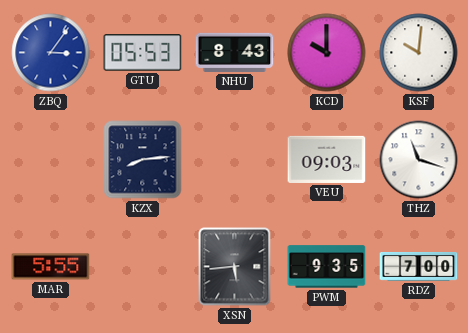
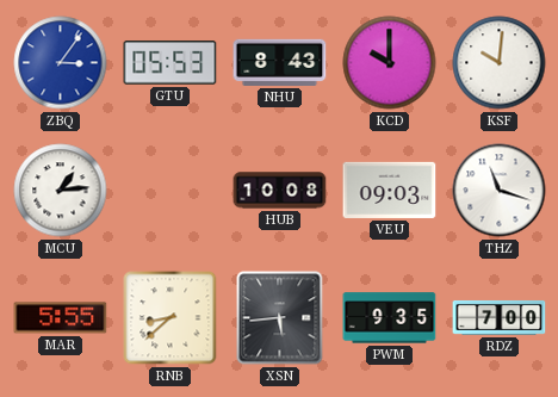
MCU: none -> 1:14
KZX: 8:14 -> none
HUB: none -> 10:08
RNB: none -> 8:38
